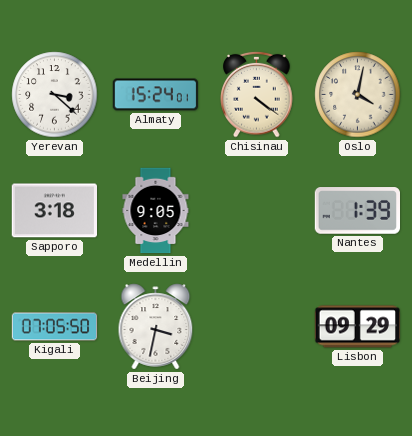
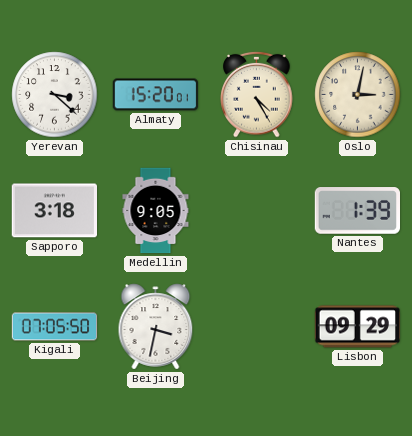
Almaty: 15:24 -> 15:20
Chisinau: 4:21 -> 4:25
Oslo: 4:02 -> 3:02
